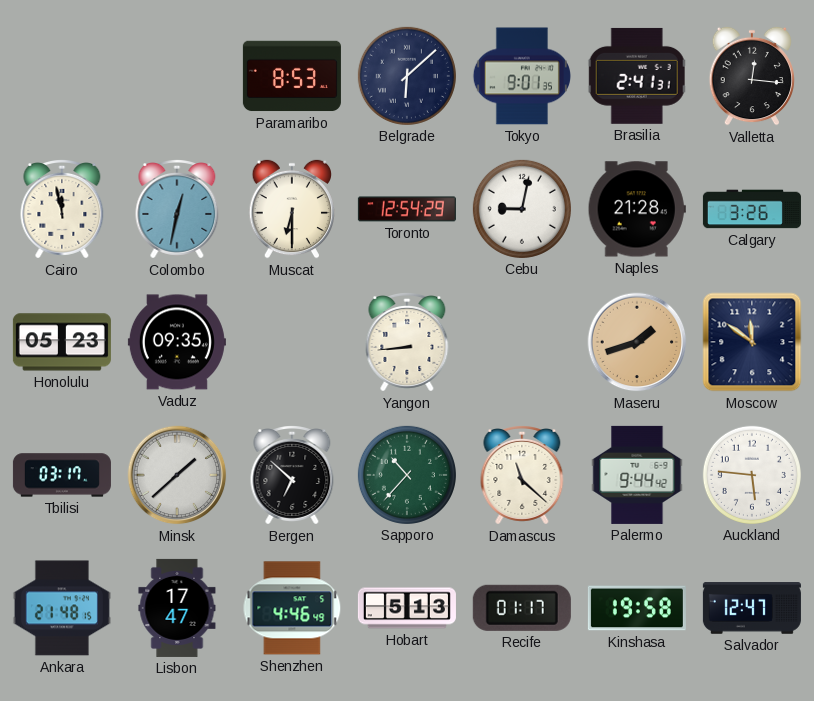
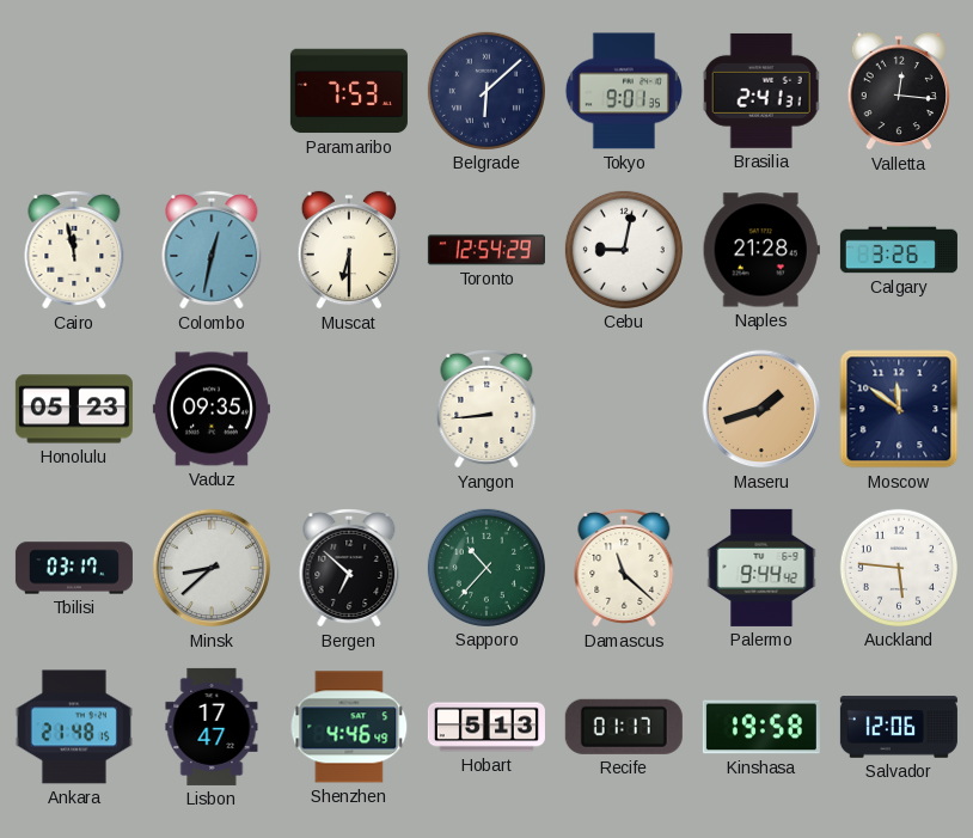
Paramaribo: 8:53 -> 7:53
Minsk: 1:38 -> 8:38
Salvador: 12:47 -> 12:06
